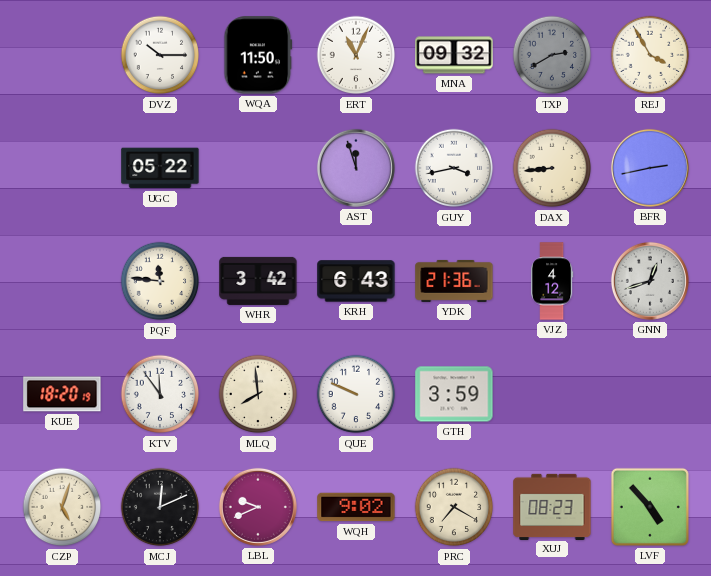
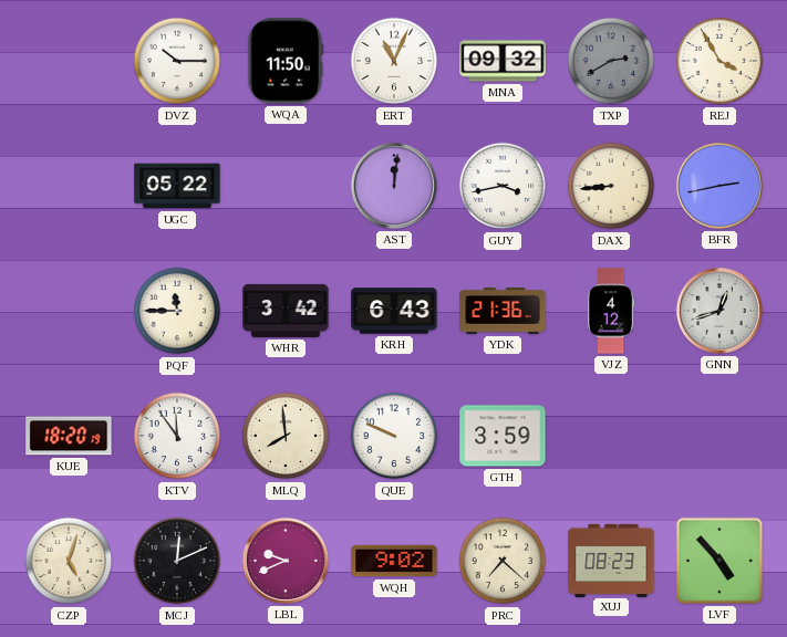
AST: 11:57 -> 12:01
PQF: 11:46 -> 11:45
PRC: 7:20 -> 7:22
